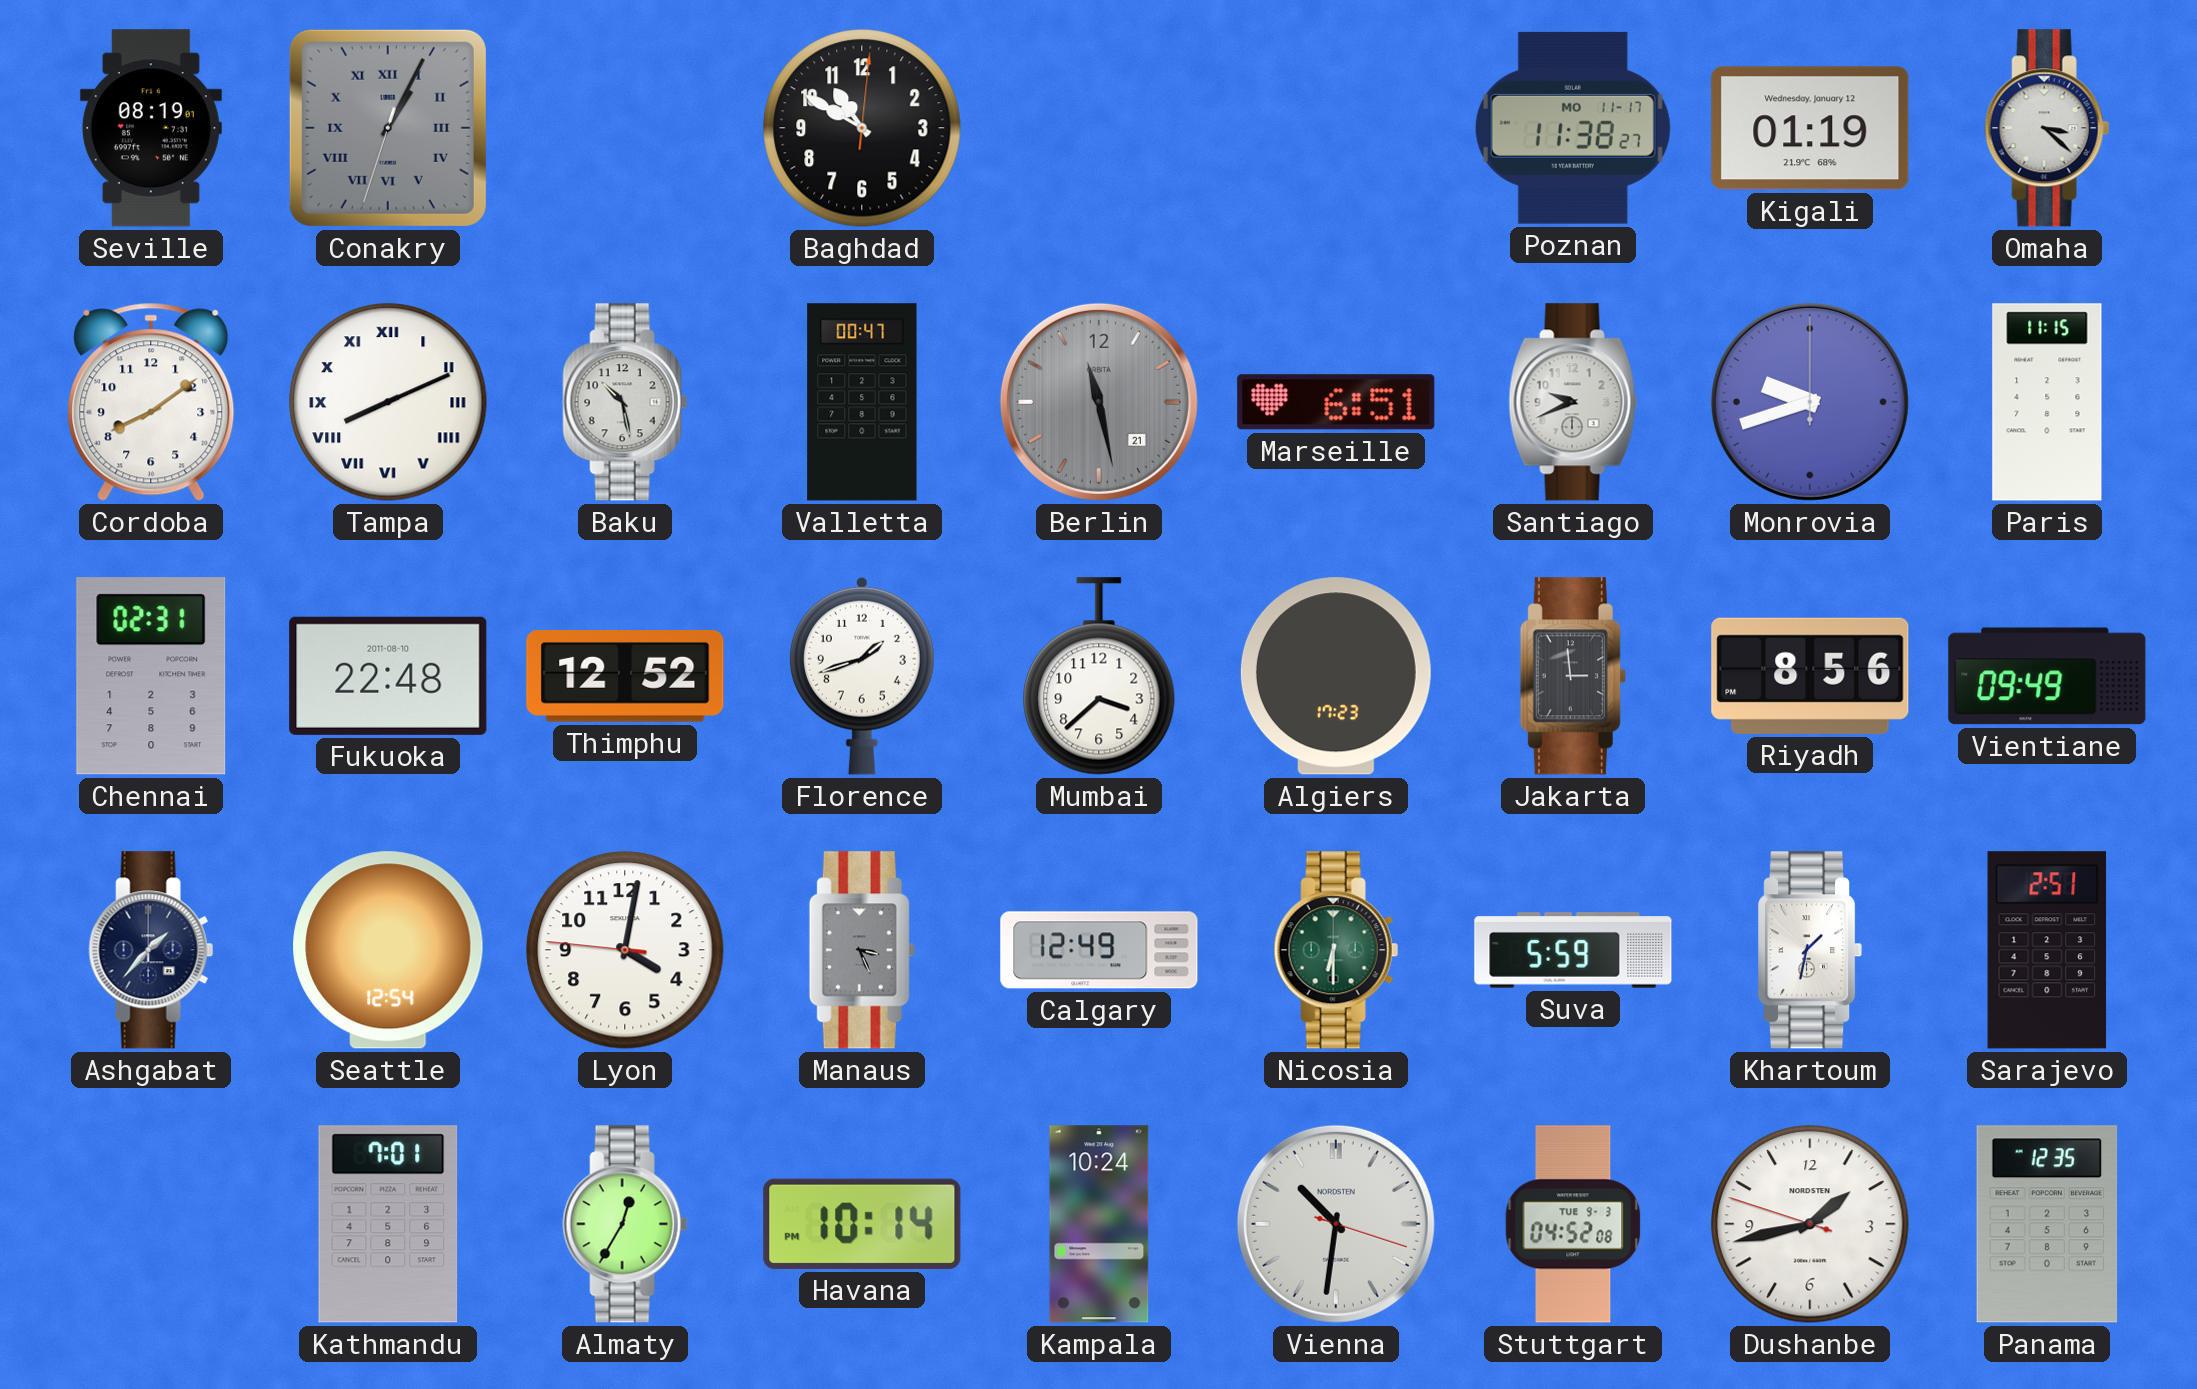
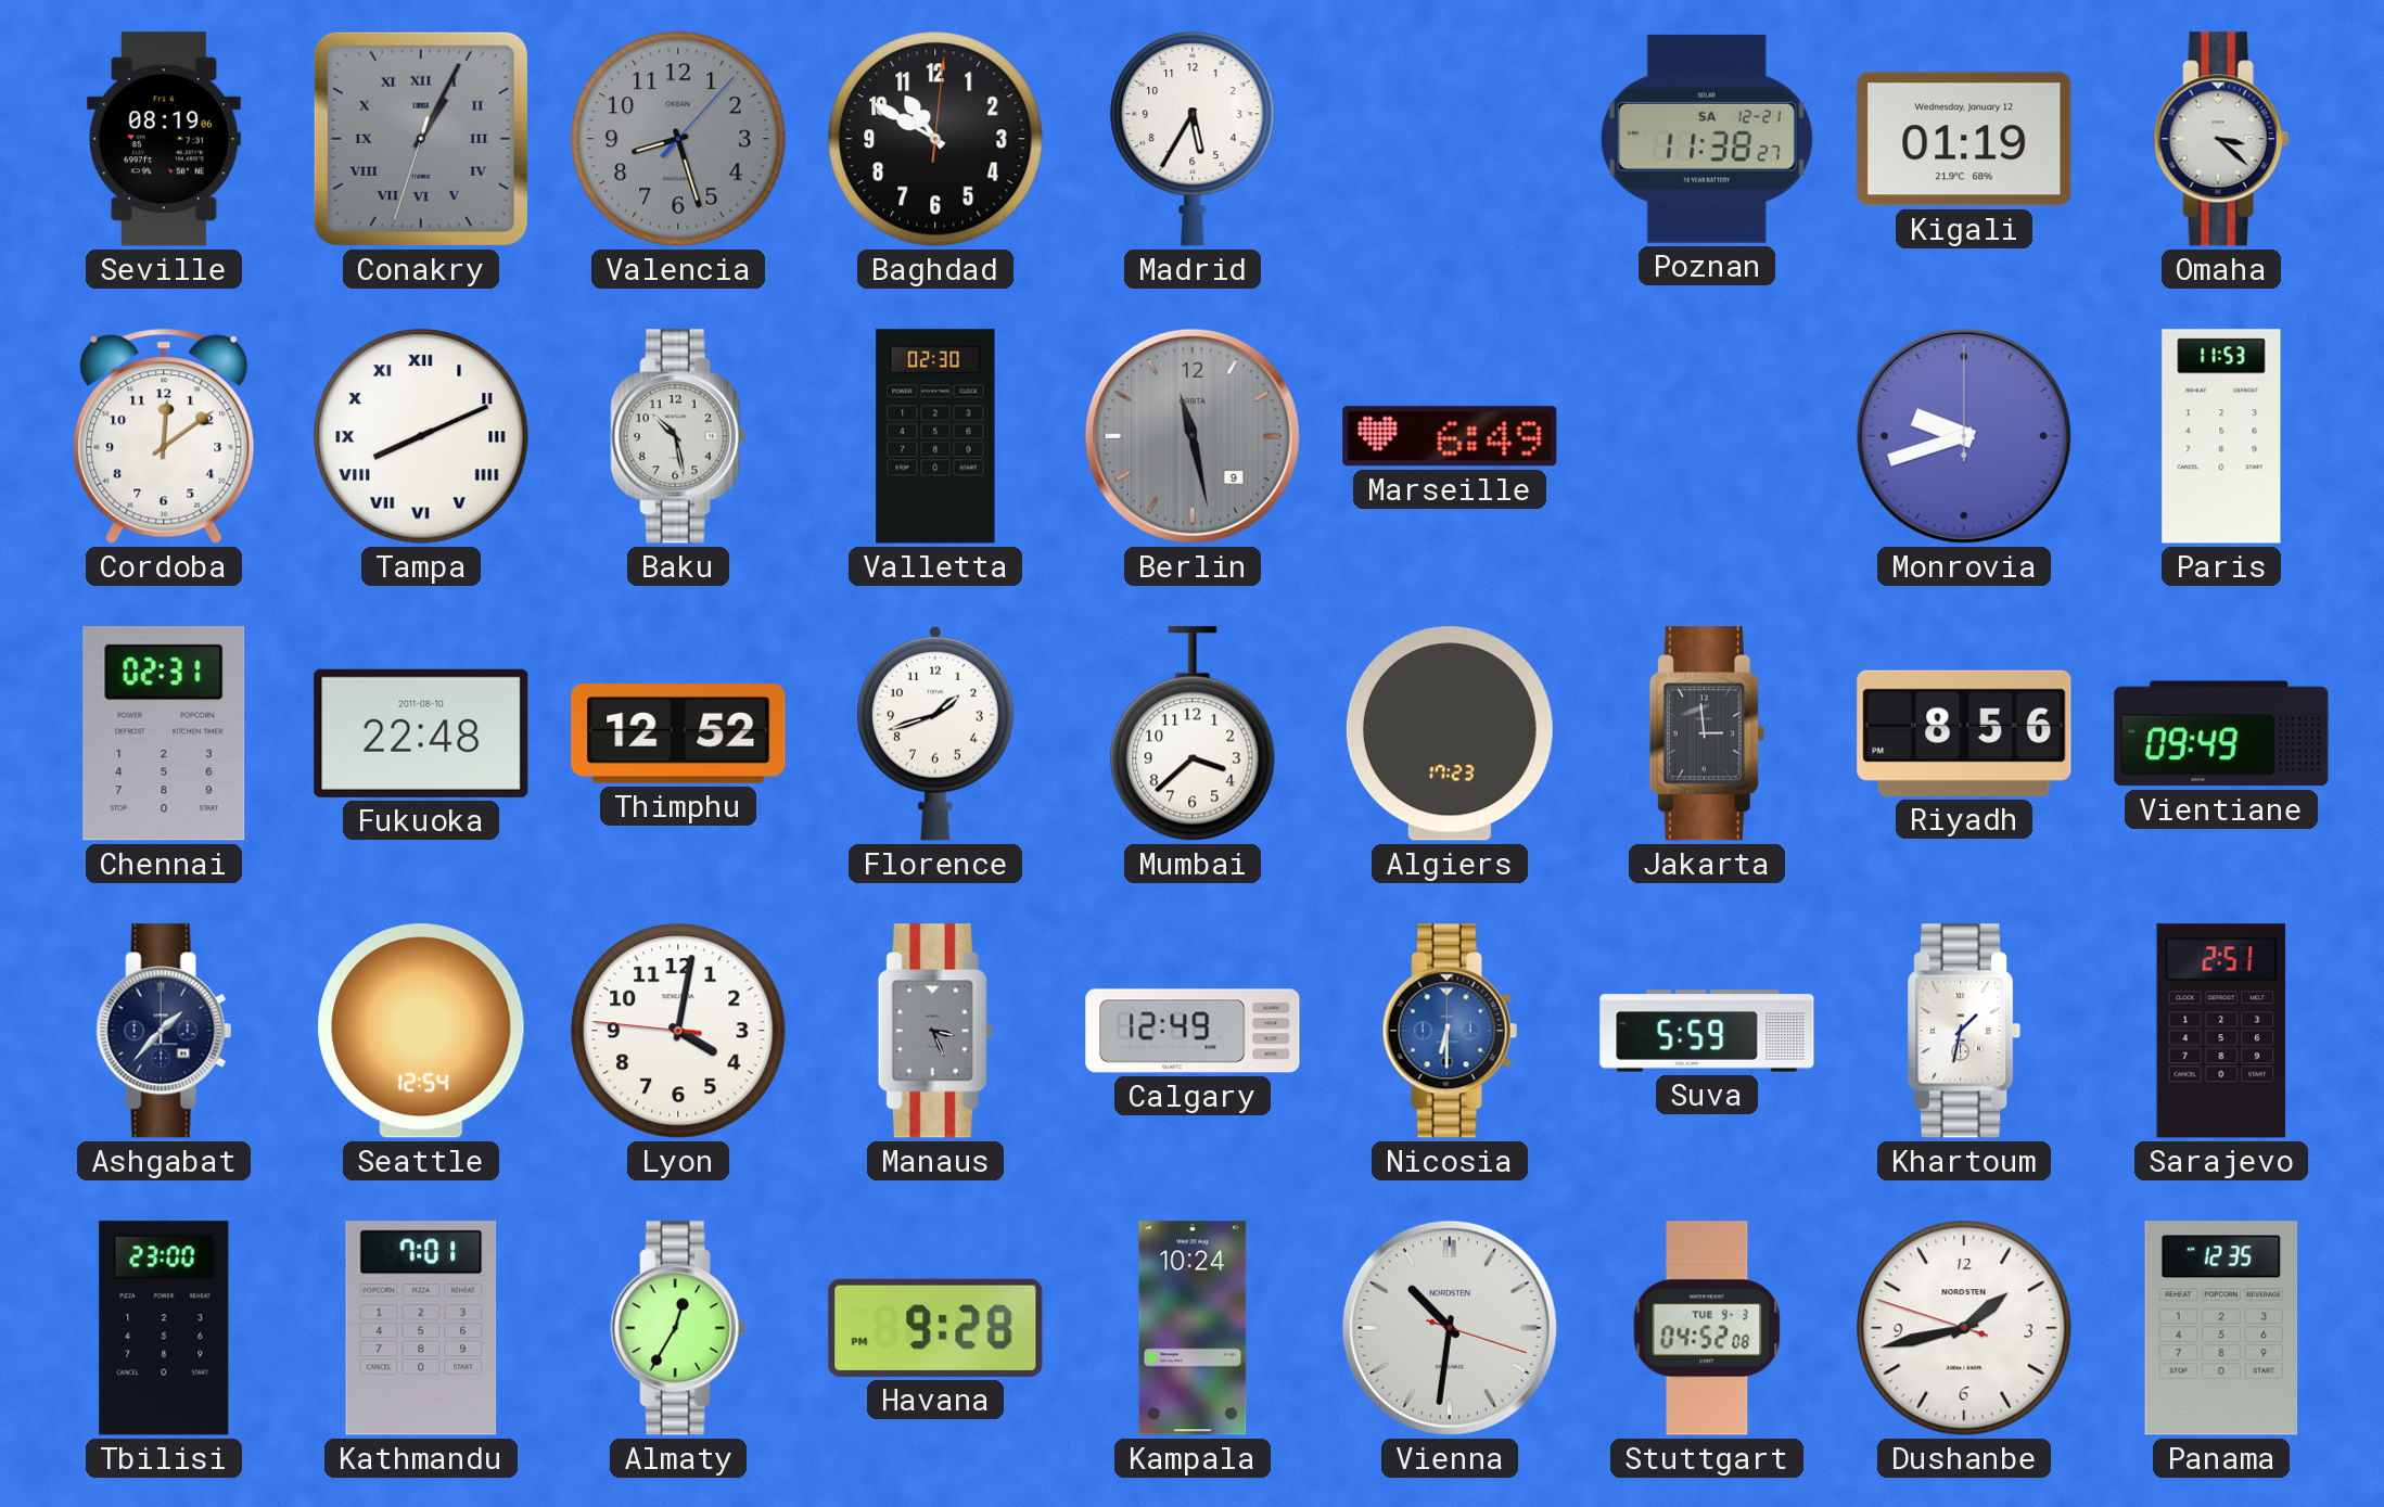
Seville: 08:19:01 -> 08:19:06
Valencia: none -> 8:27
Madrid: none -> 5:35
Poznan date: MO 11-17 -> SA 12-21
Cordoba: 8:09 -> 12:09
Valletta: 00:47 -> 02:30
Berlin date: 21 -> 9
Marseille: 6:51 -> 6:49
Santiago: 9:41 -> none
Paris: 11:15 -> 11:53
Nicosia dial: green -> blue
Tbilisi: none -> 23:00
Havana: 10:14 -> 9:28
